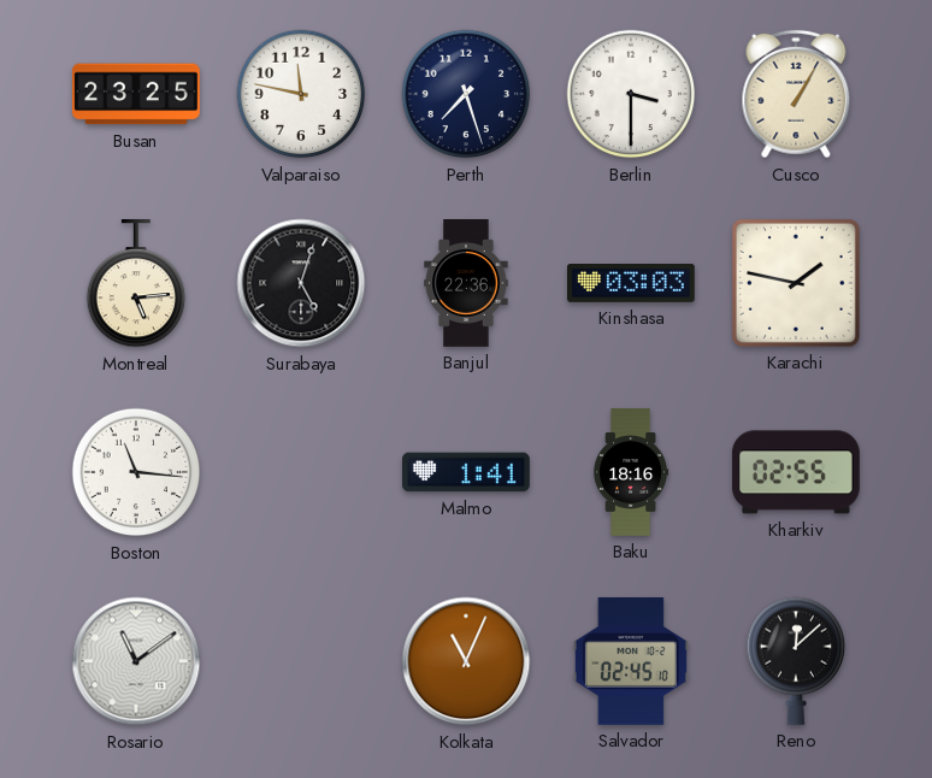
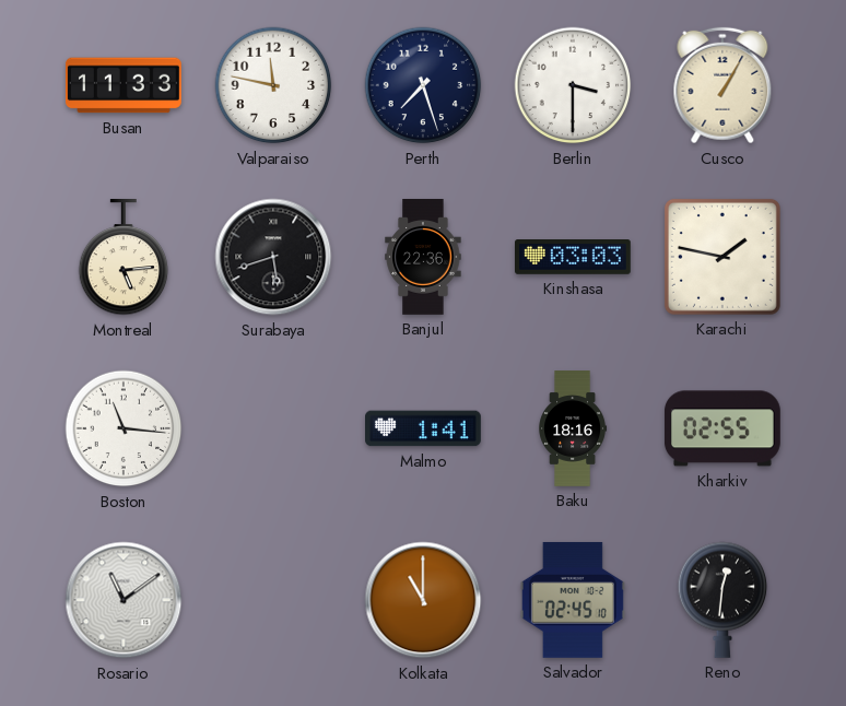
Busan: 23:25 -> 11:33
Surabaya: 5:03 -> 5:42
Kolkata: 11:04 -> 11:00
Reno: 12:08 -> 12:31
